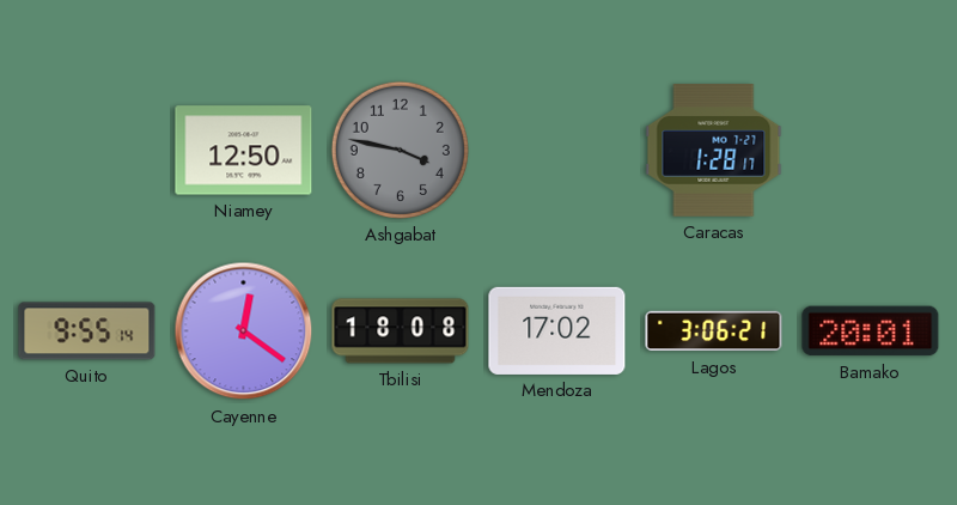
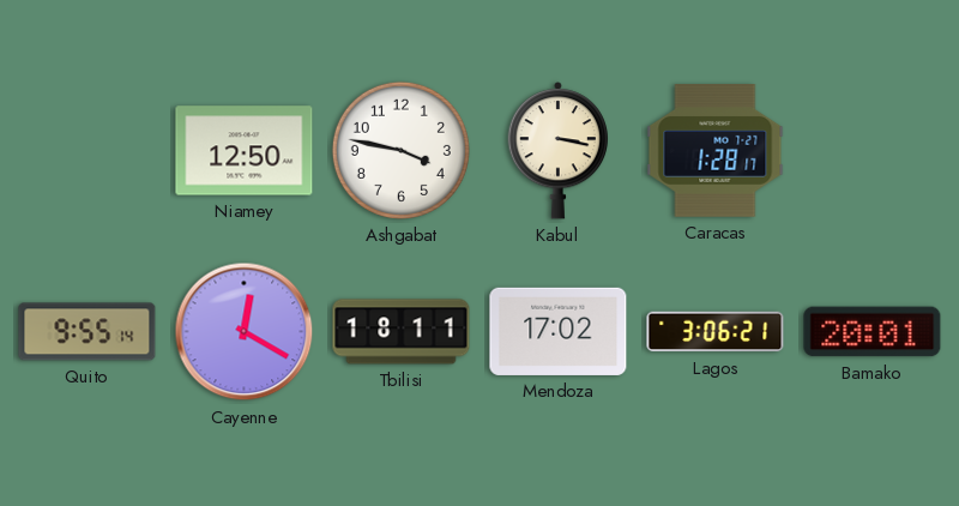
Ashgabat dial: grey -> white
Kabul: none -> 3:17
Cayenne: 12:21 -> 12:20
Tbilisi: 18:08 -> 18:11
